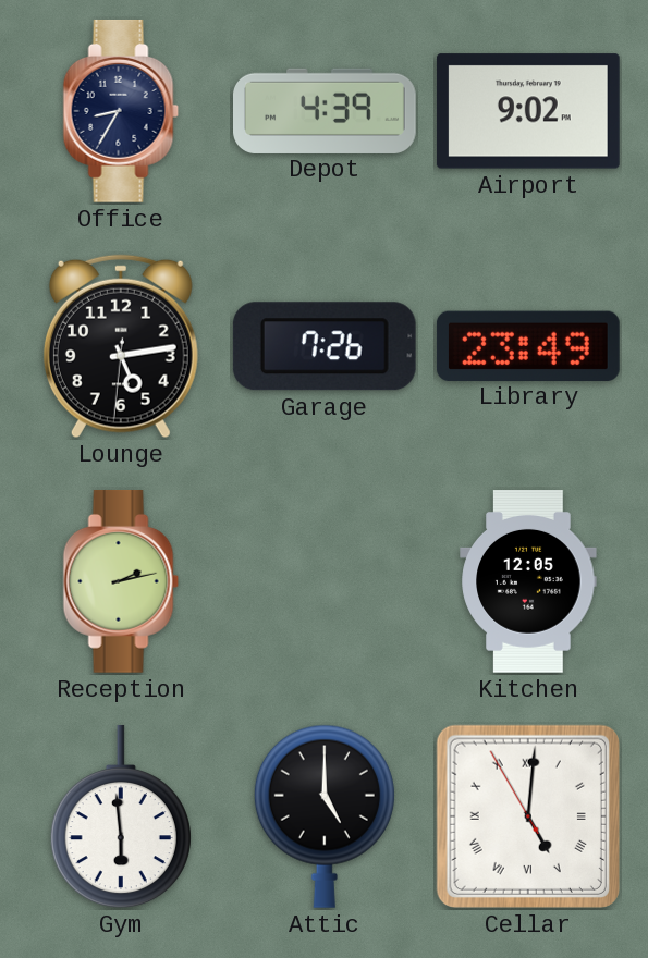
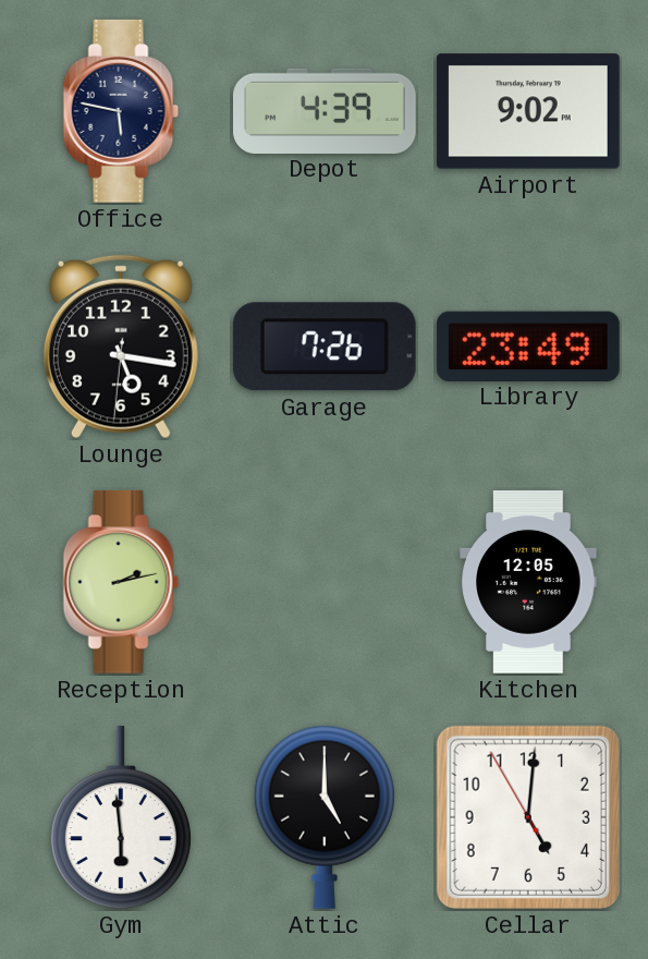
Office: 8:35 -> 5:47
Lounge: 5:13 -> 5:16
Cellar numerals: Roman -> Arabic
